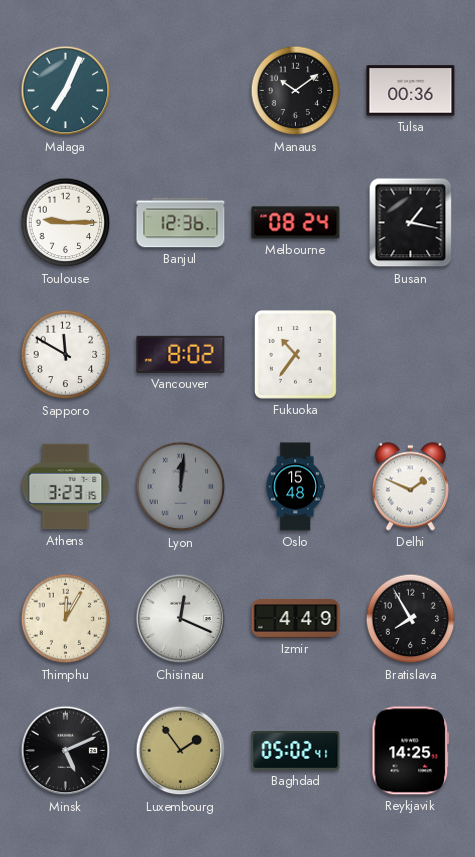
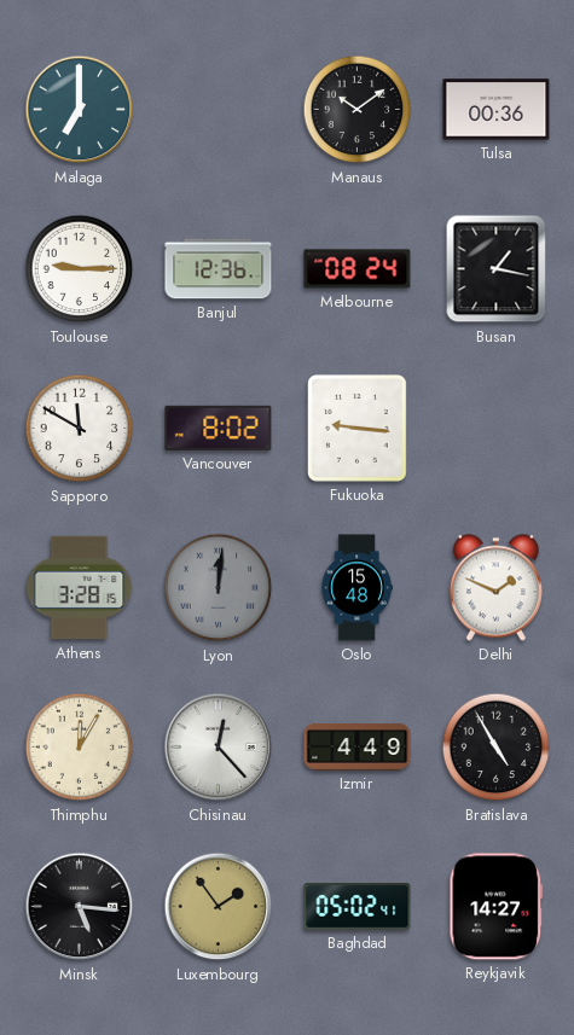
Malaga: 7:04 -> 7:00
Fukuoka: 10:36 -> 9:16
Athens: 3:23 -> 3:28
Chisinau: 12:19 -> 12:23
Bratislava: 7:55 -> 4:55
Minsk: 5:11 -> 5:16
Reykjavik: 14:25 -> 14:27
